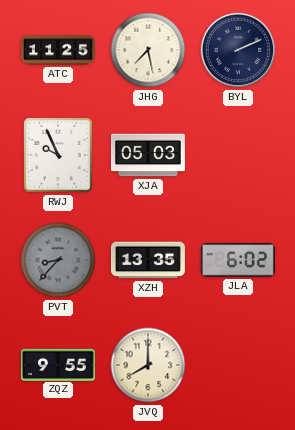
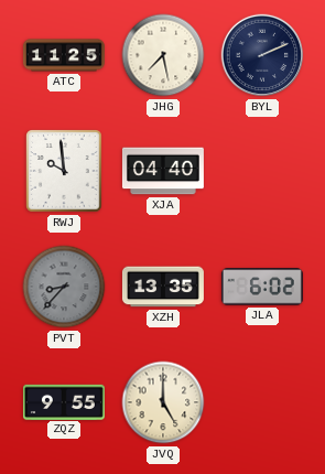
RWJ: 9:56 -> 9:59
XJA: 05:03 -> 04:40
JVQ: 8:00 -> 5:00
